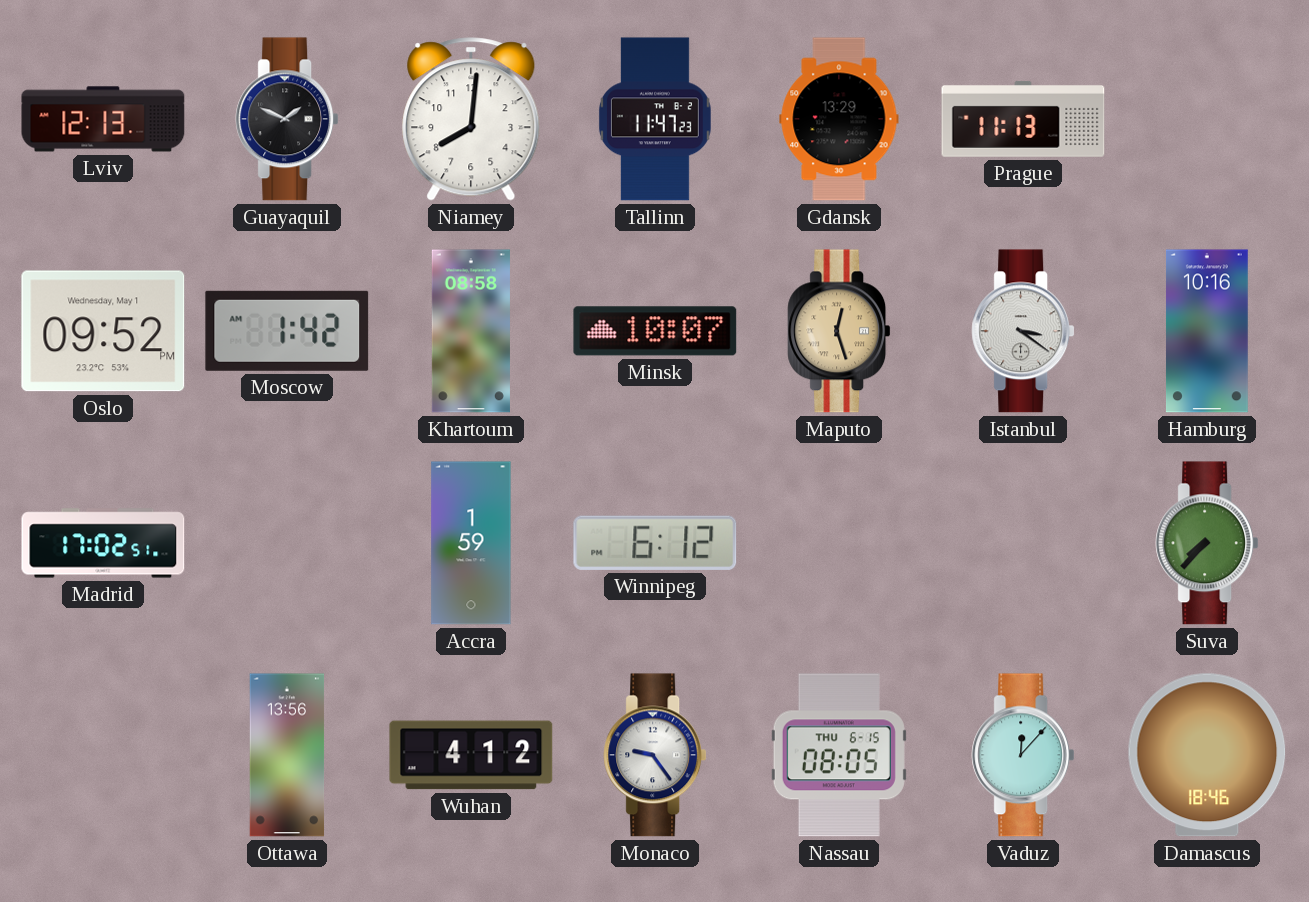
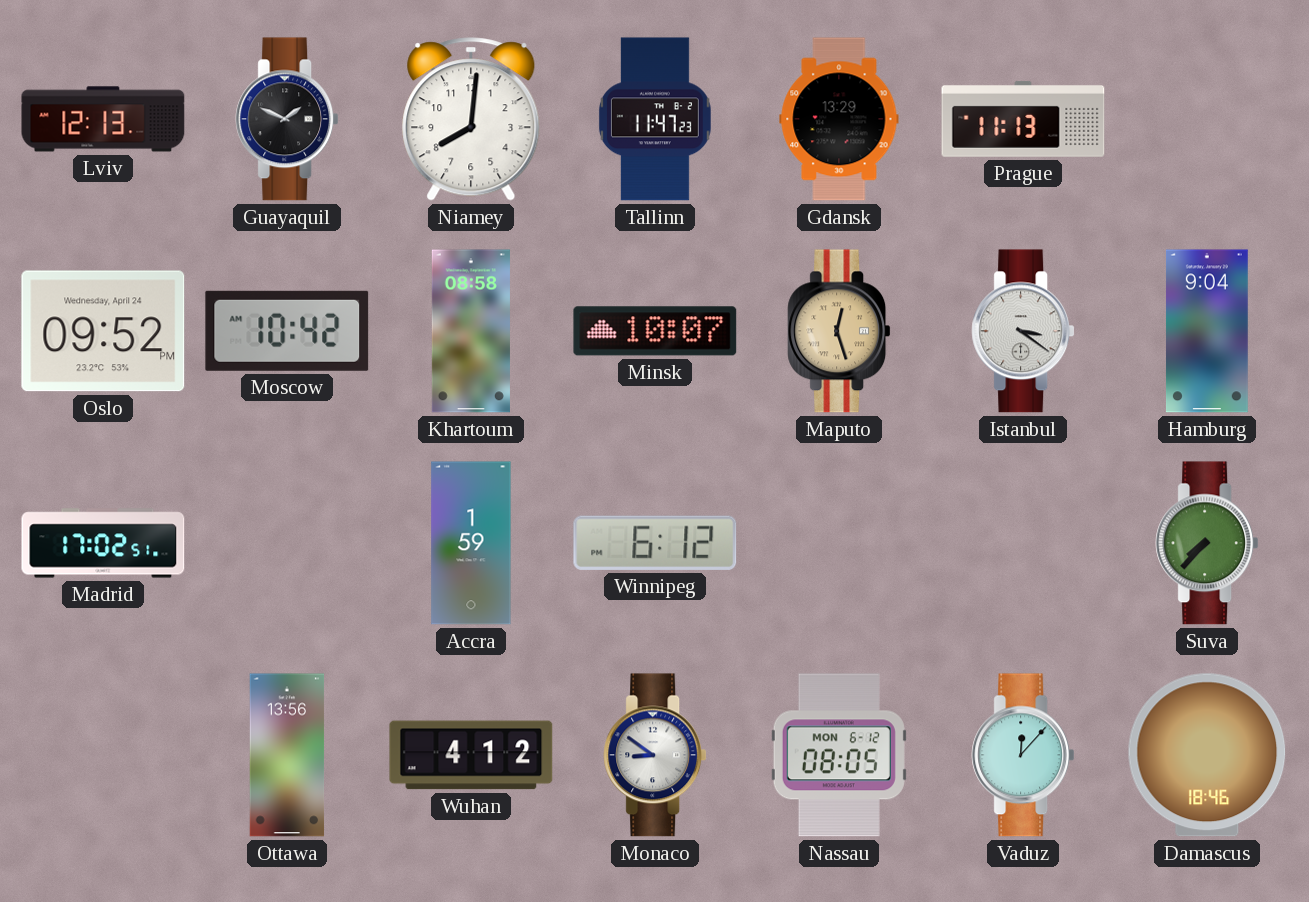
Oslo date: Wednesday, May 1 -> Wednesday, April 24
Moscow: 1:42 -> 10:42
Hamburg: 10:16 -> 9:04
Monaco: 9:24 -> 8:51
Nassau date: THU 6-15 -> MON 6-12
